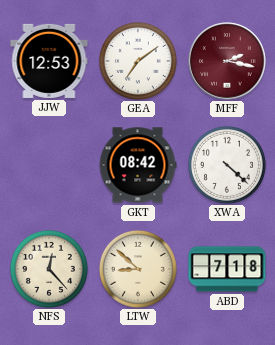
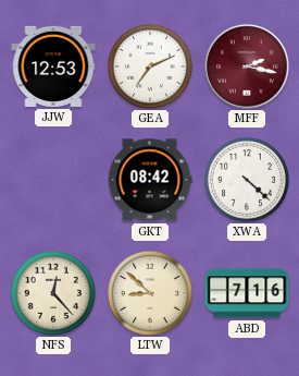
GEA: 7:09 -> 7:11
ABD: 7:18 -> 7:16
